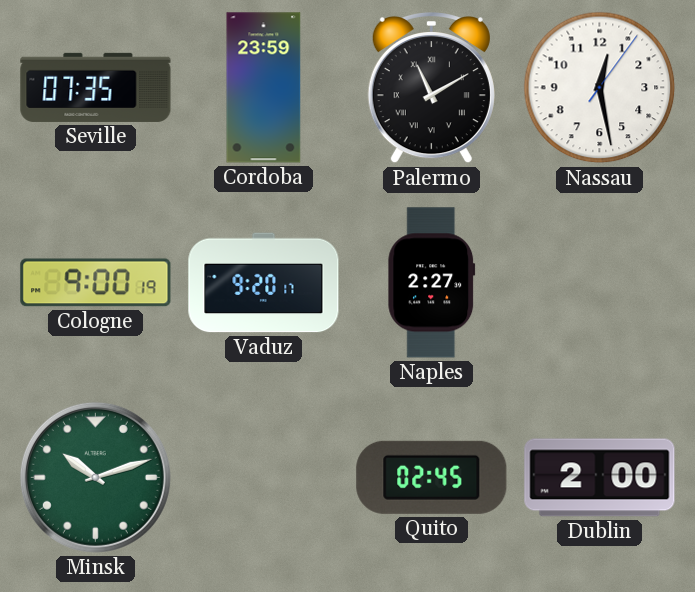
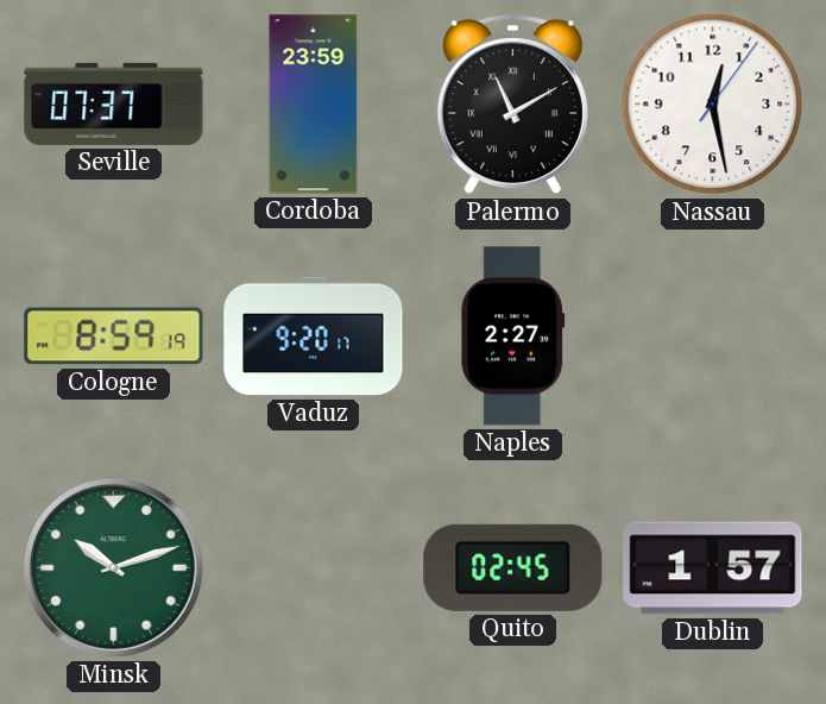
Seville: 07:35 -> 07:37
Cologne: 9:00 -> 8:59
Dublin: 2:00 -> 1:57
